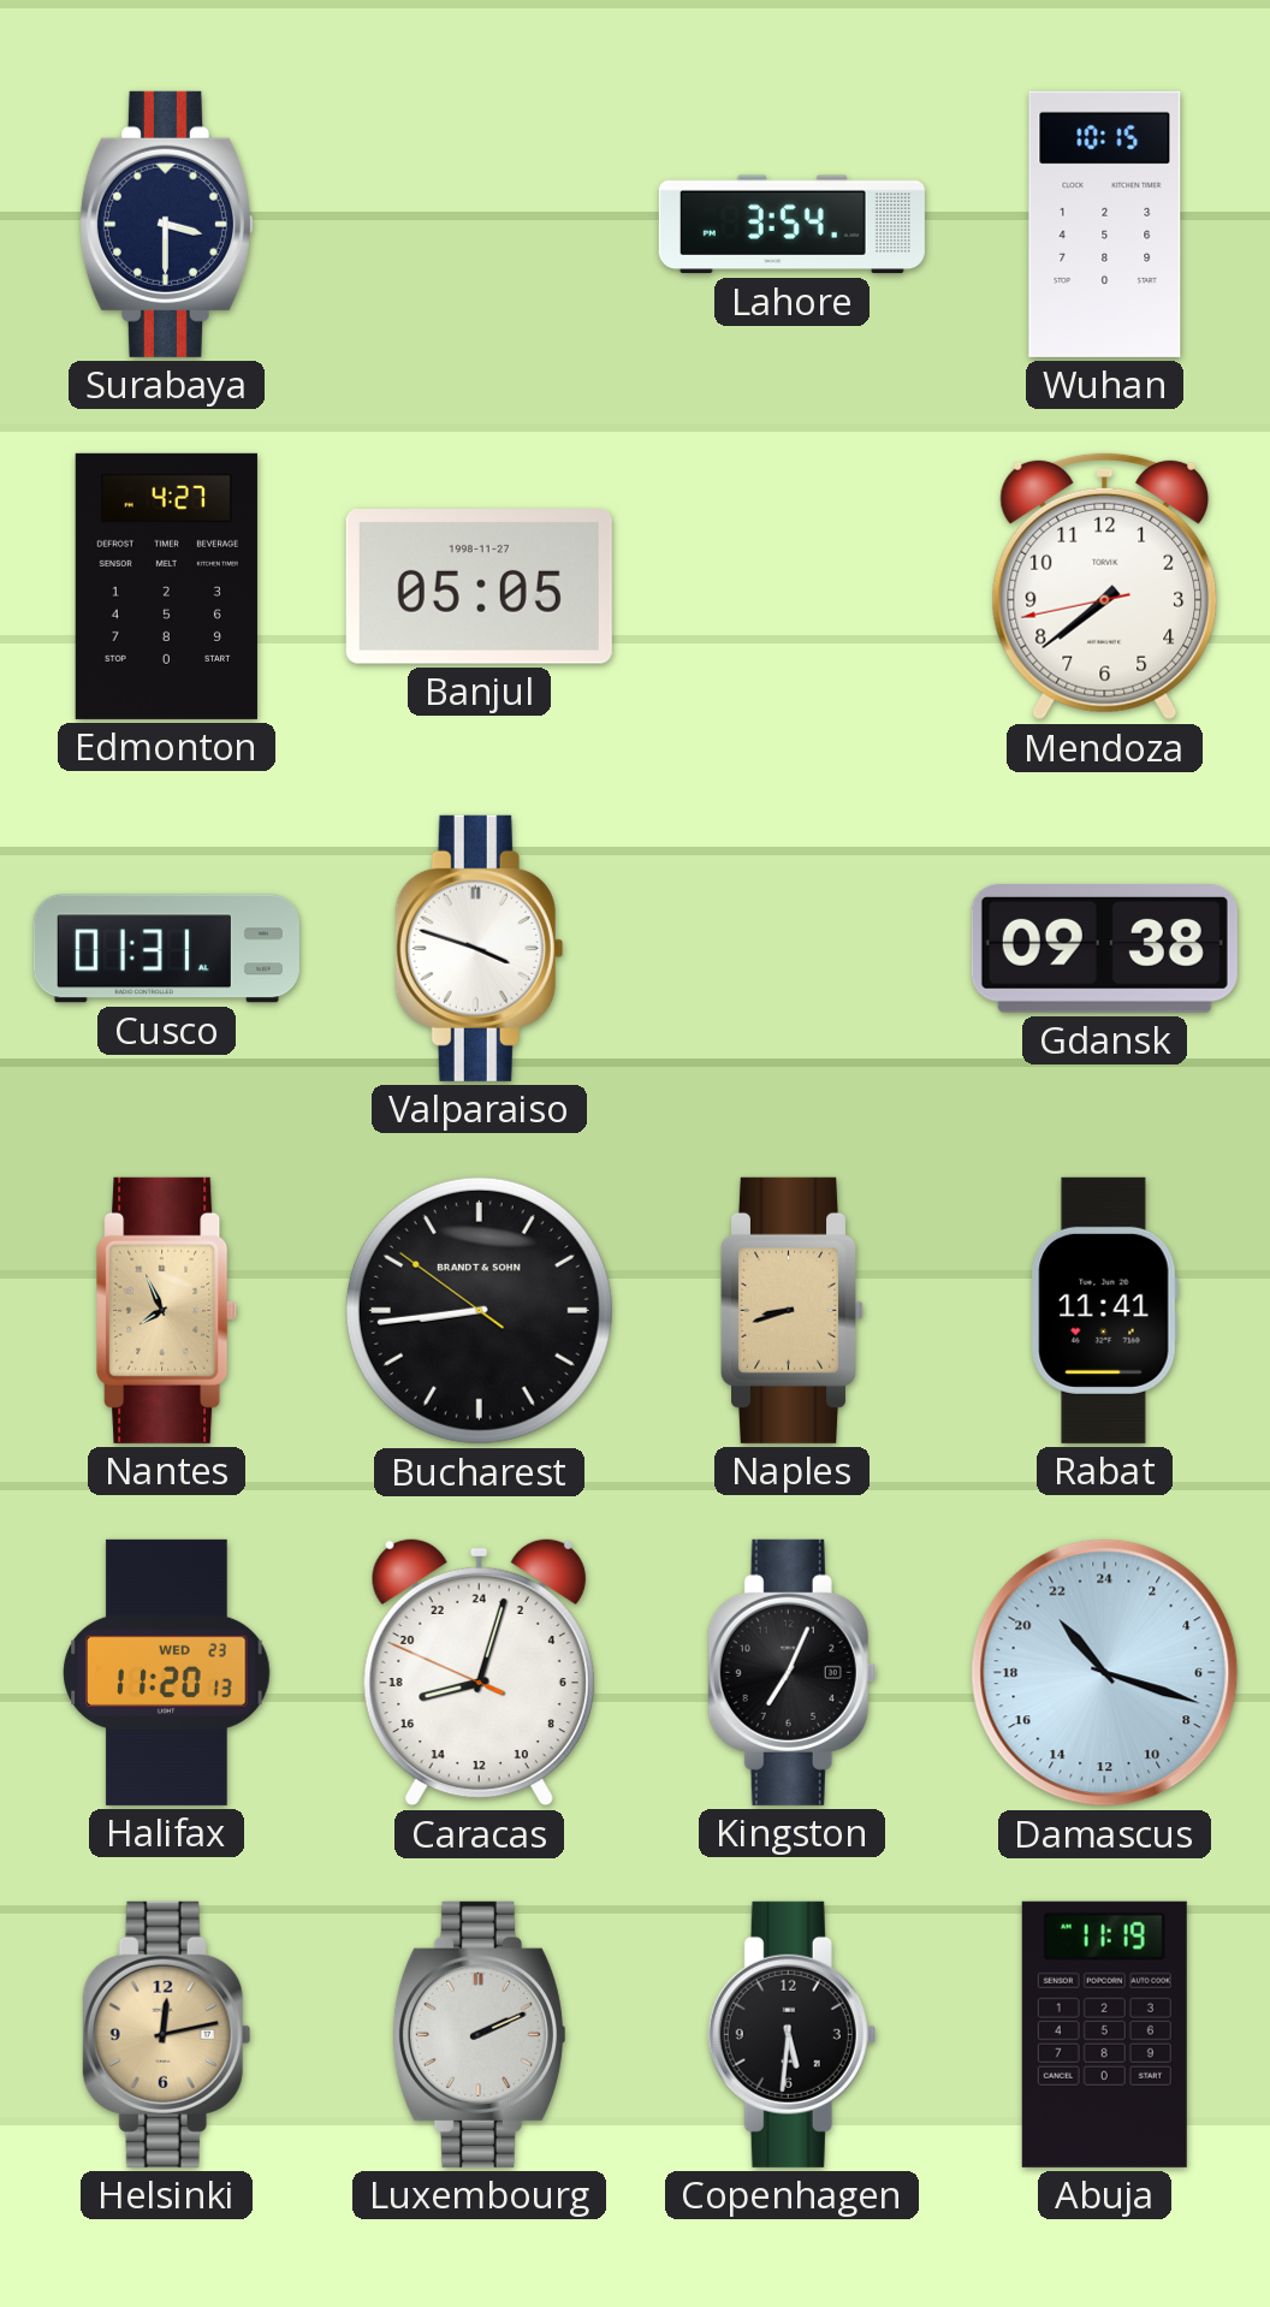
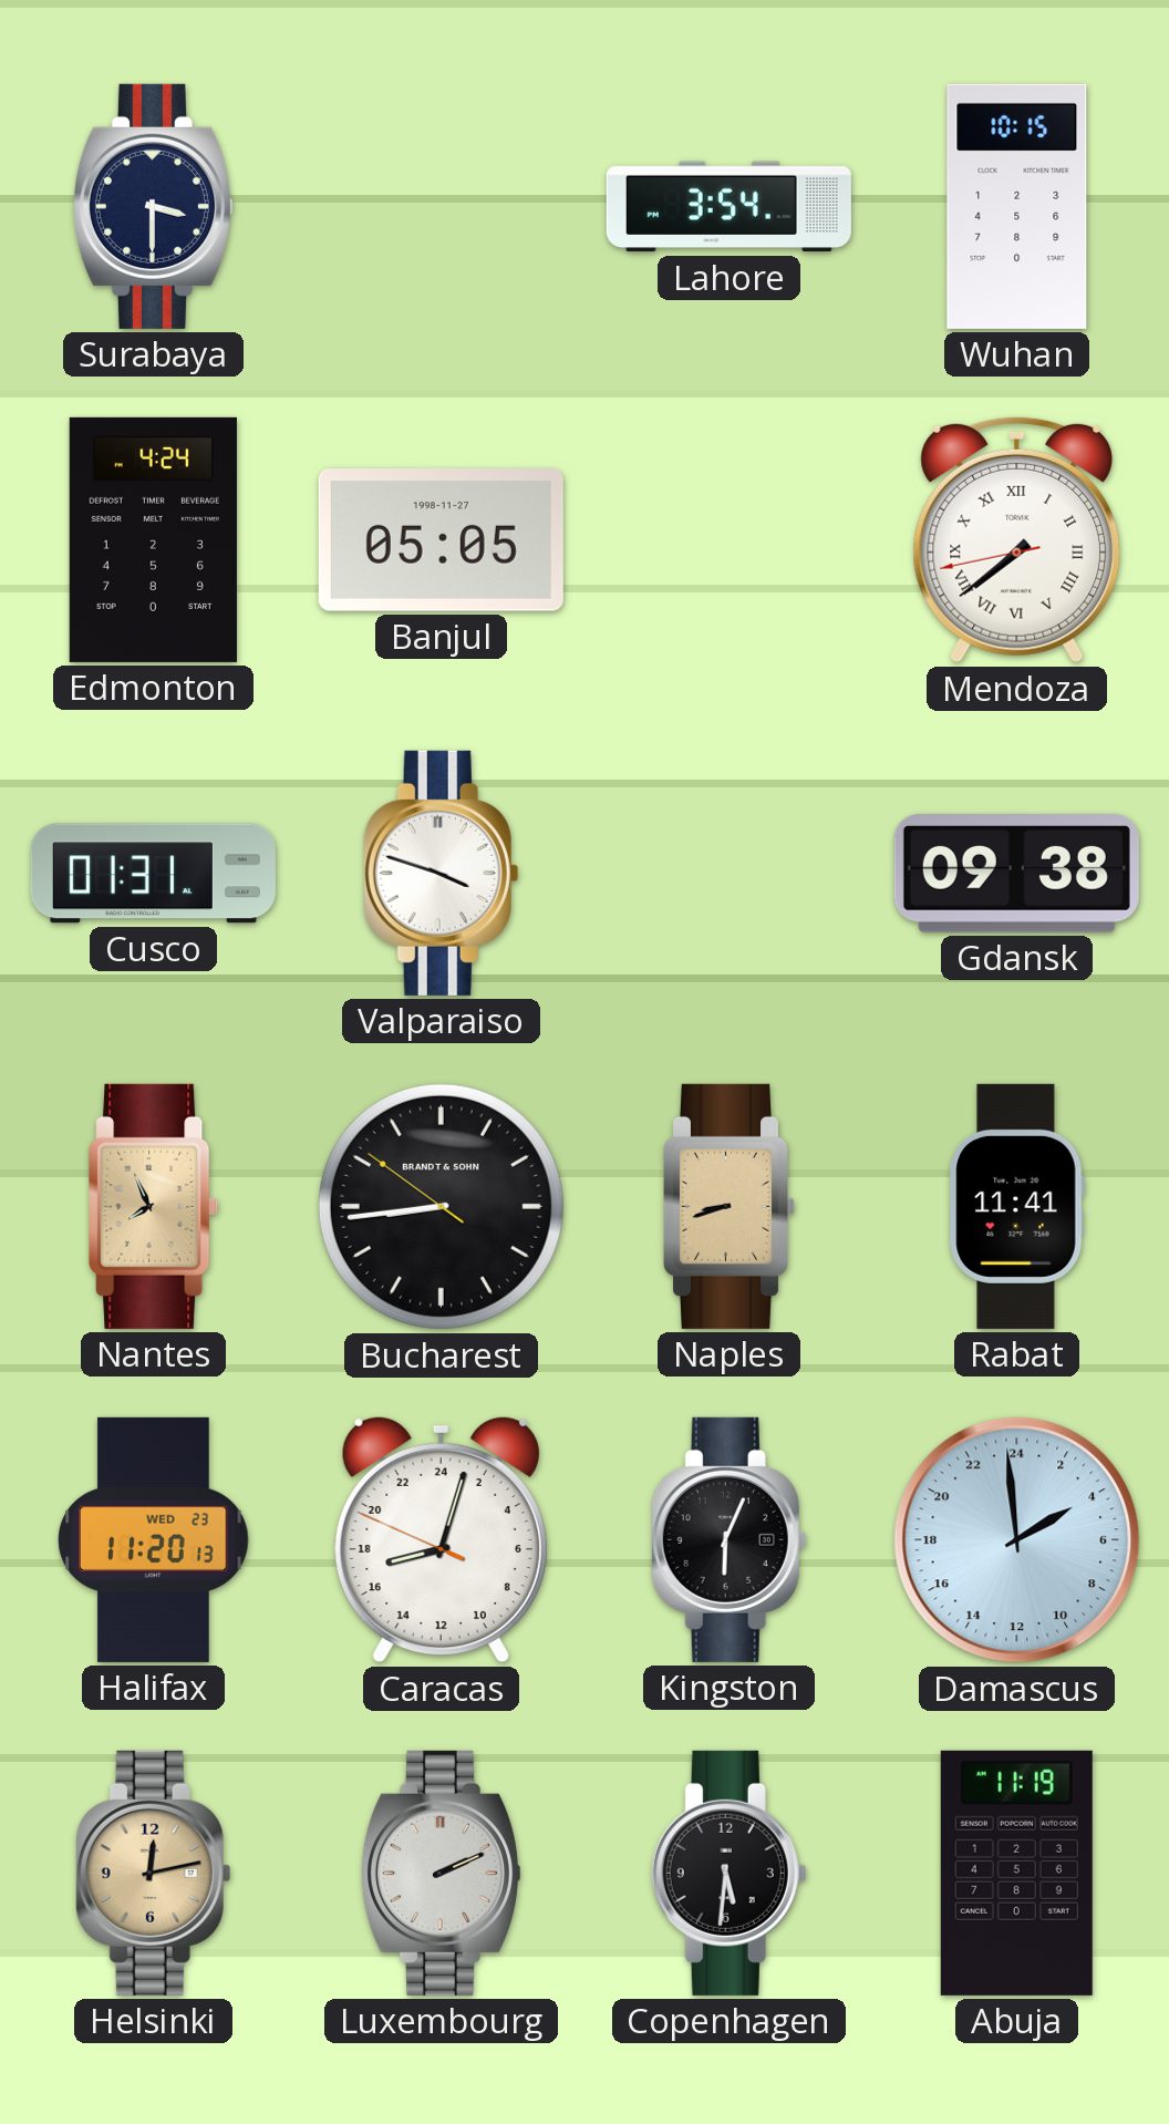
Edmonton: 4:27 -> 4:24
Mendoza numerals: Arabic -> Roman
Kingston: 7:04 -> 6:04
Damascus: 21:18 -> 3:59
